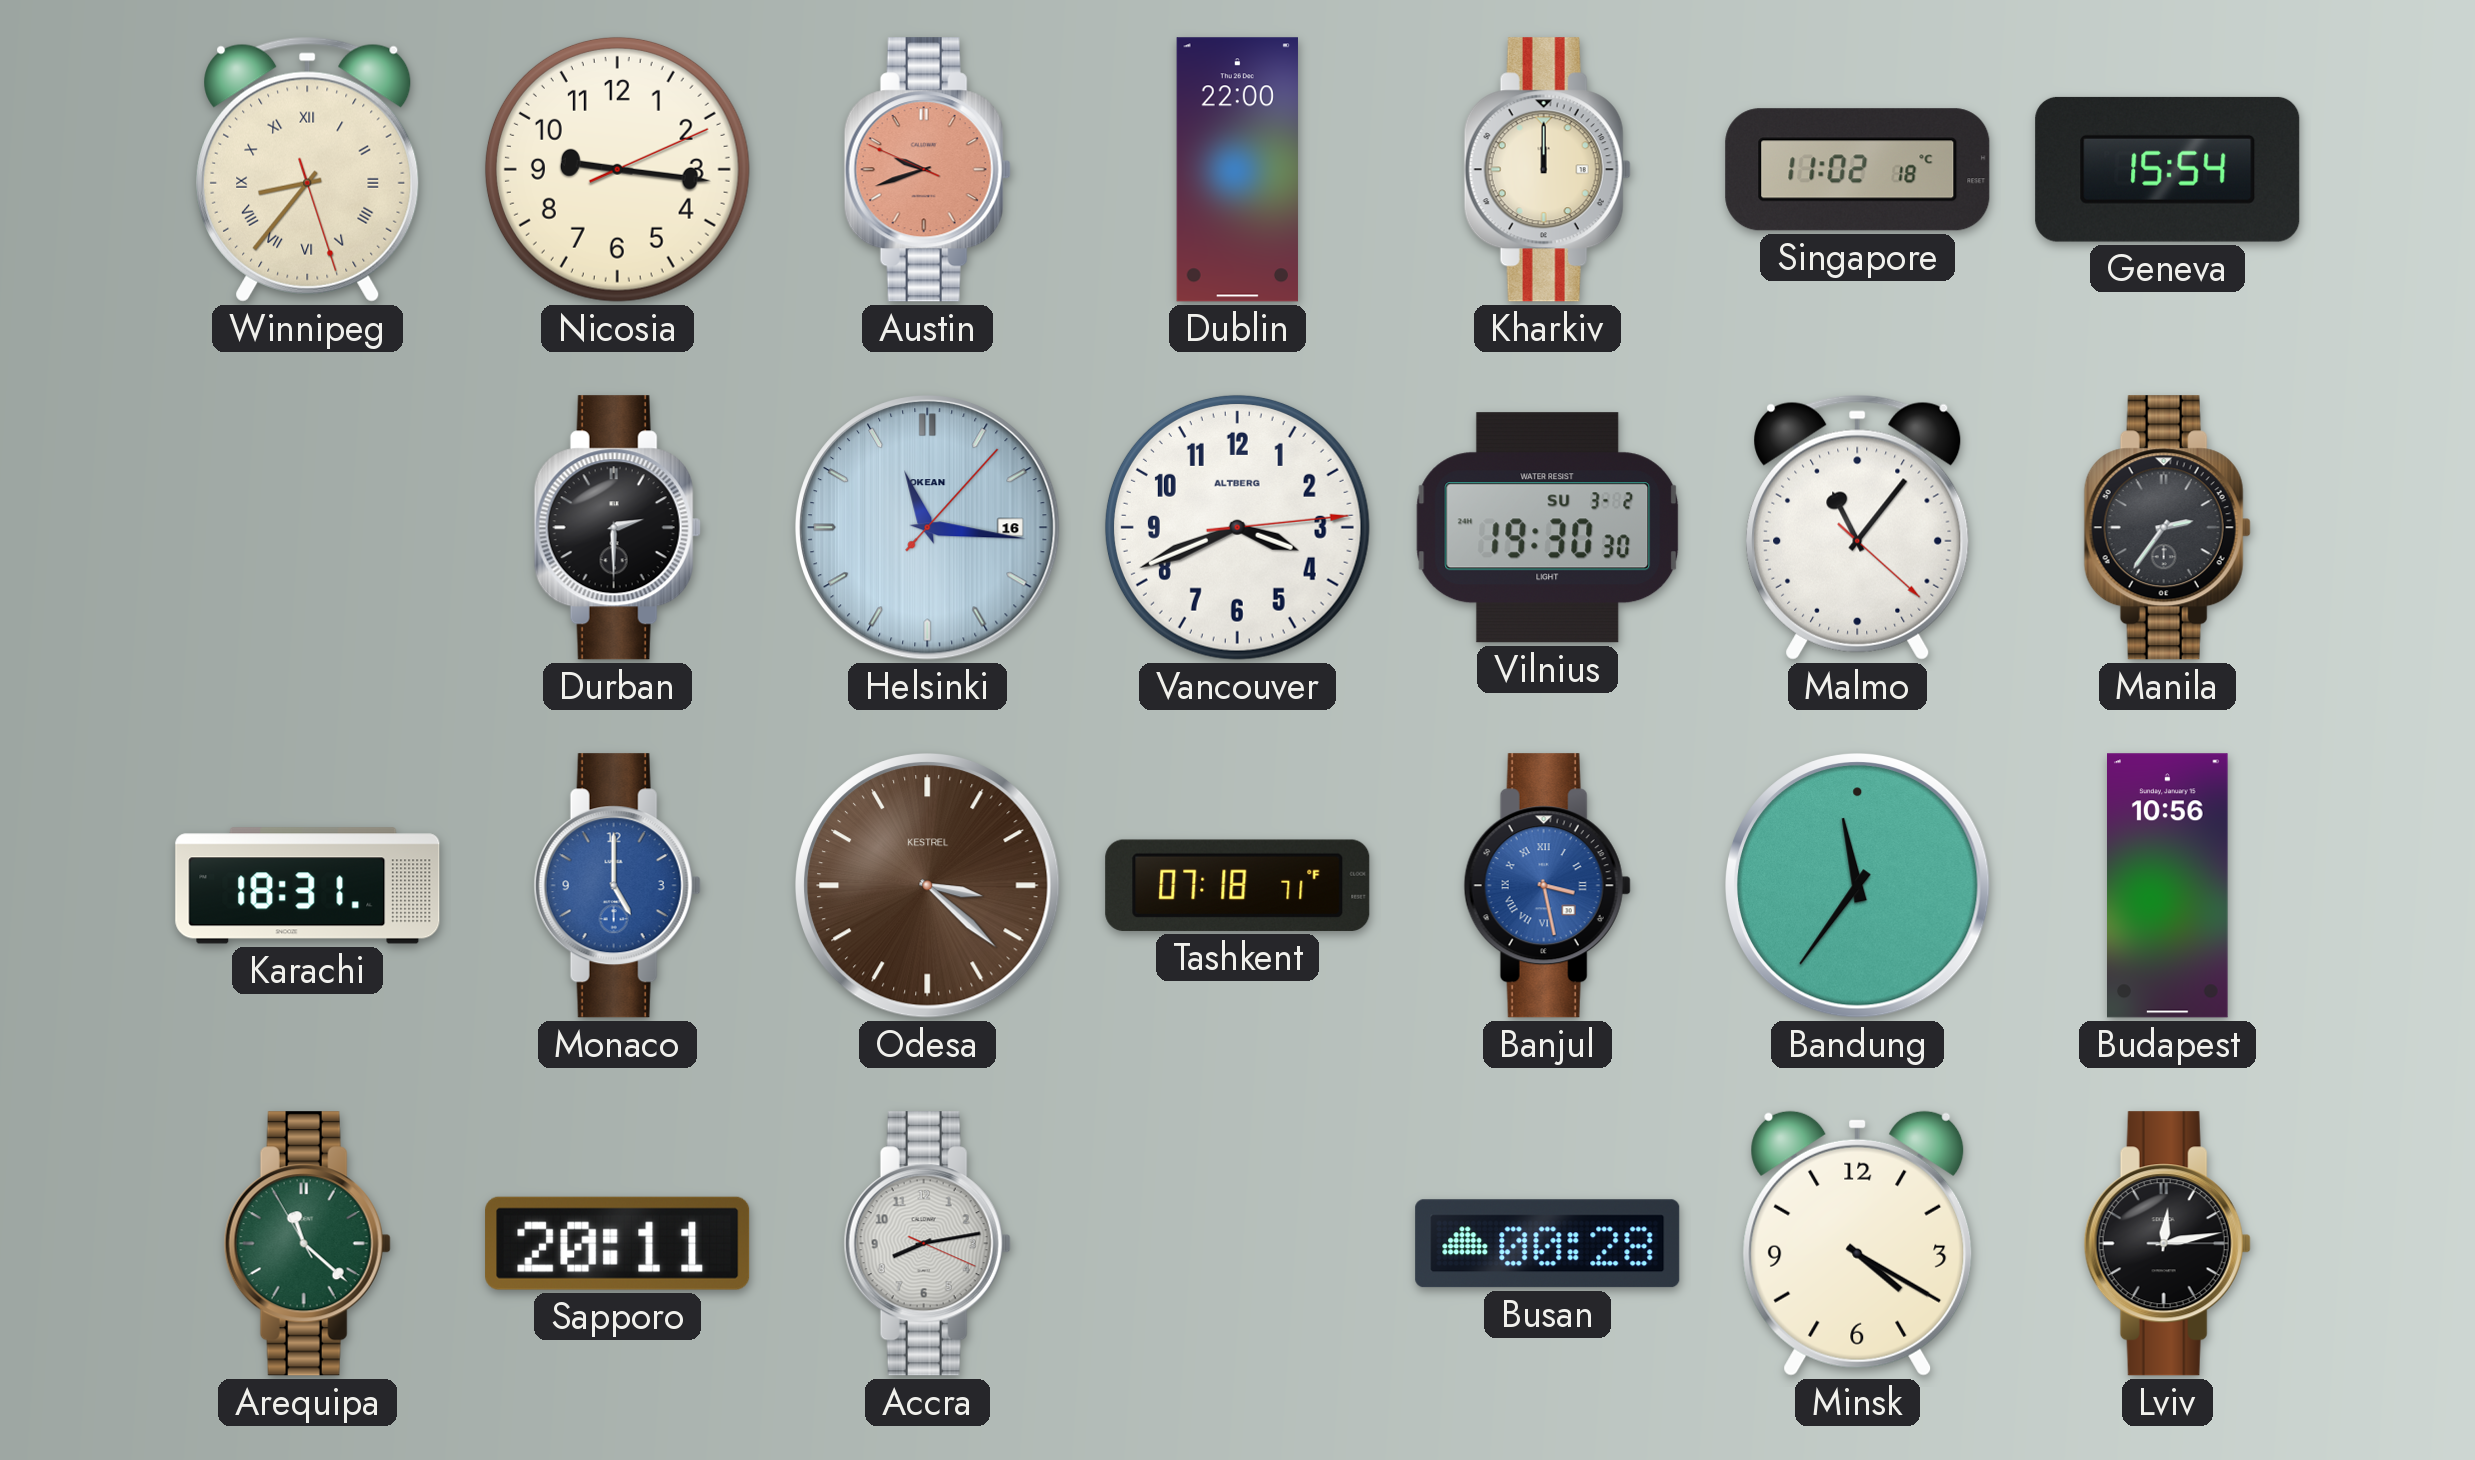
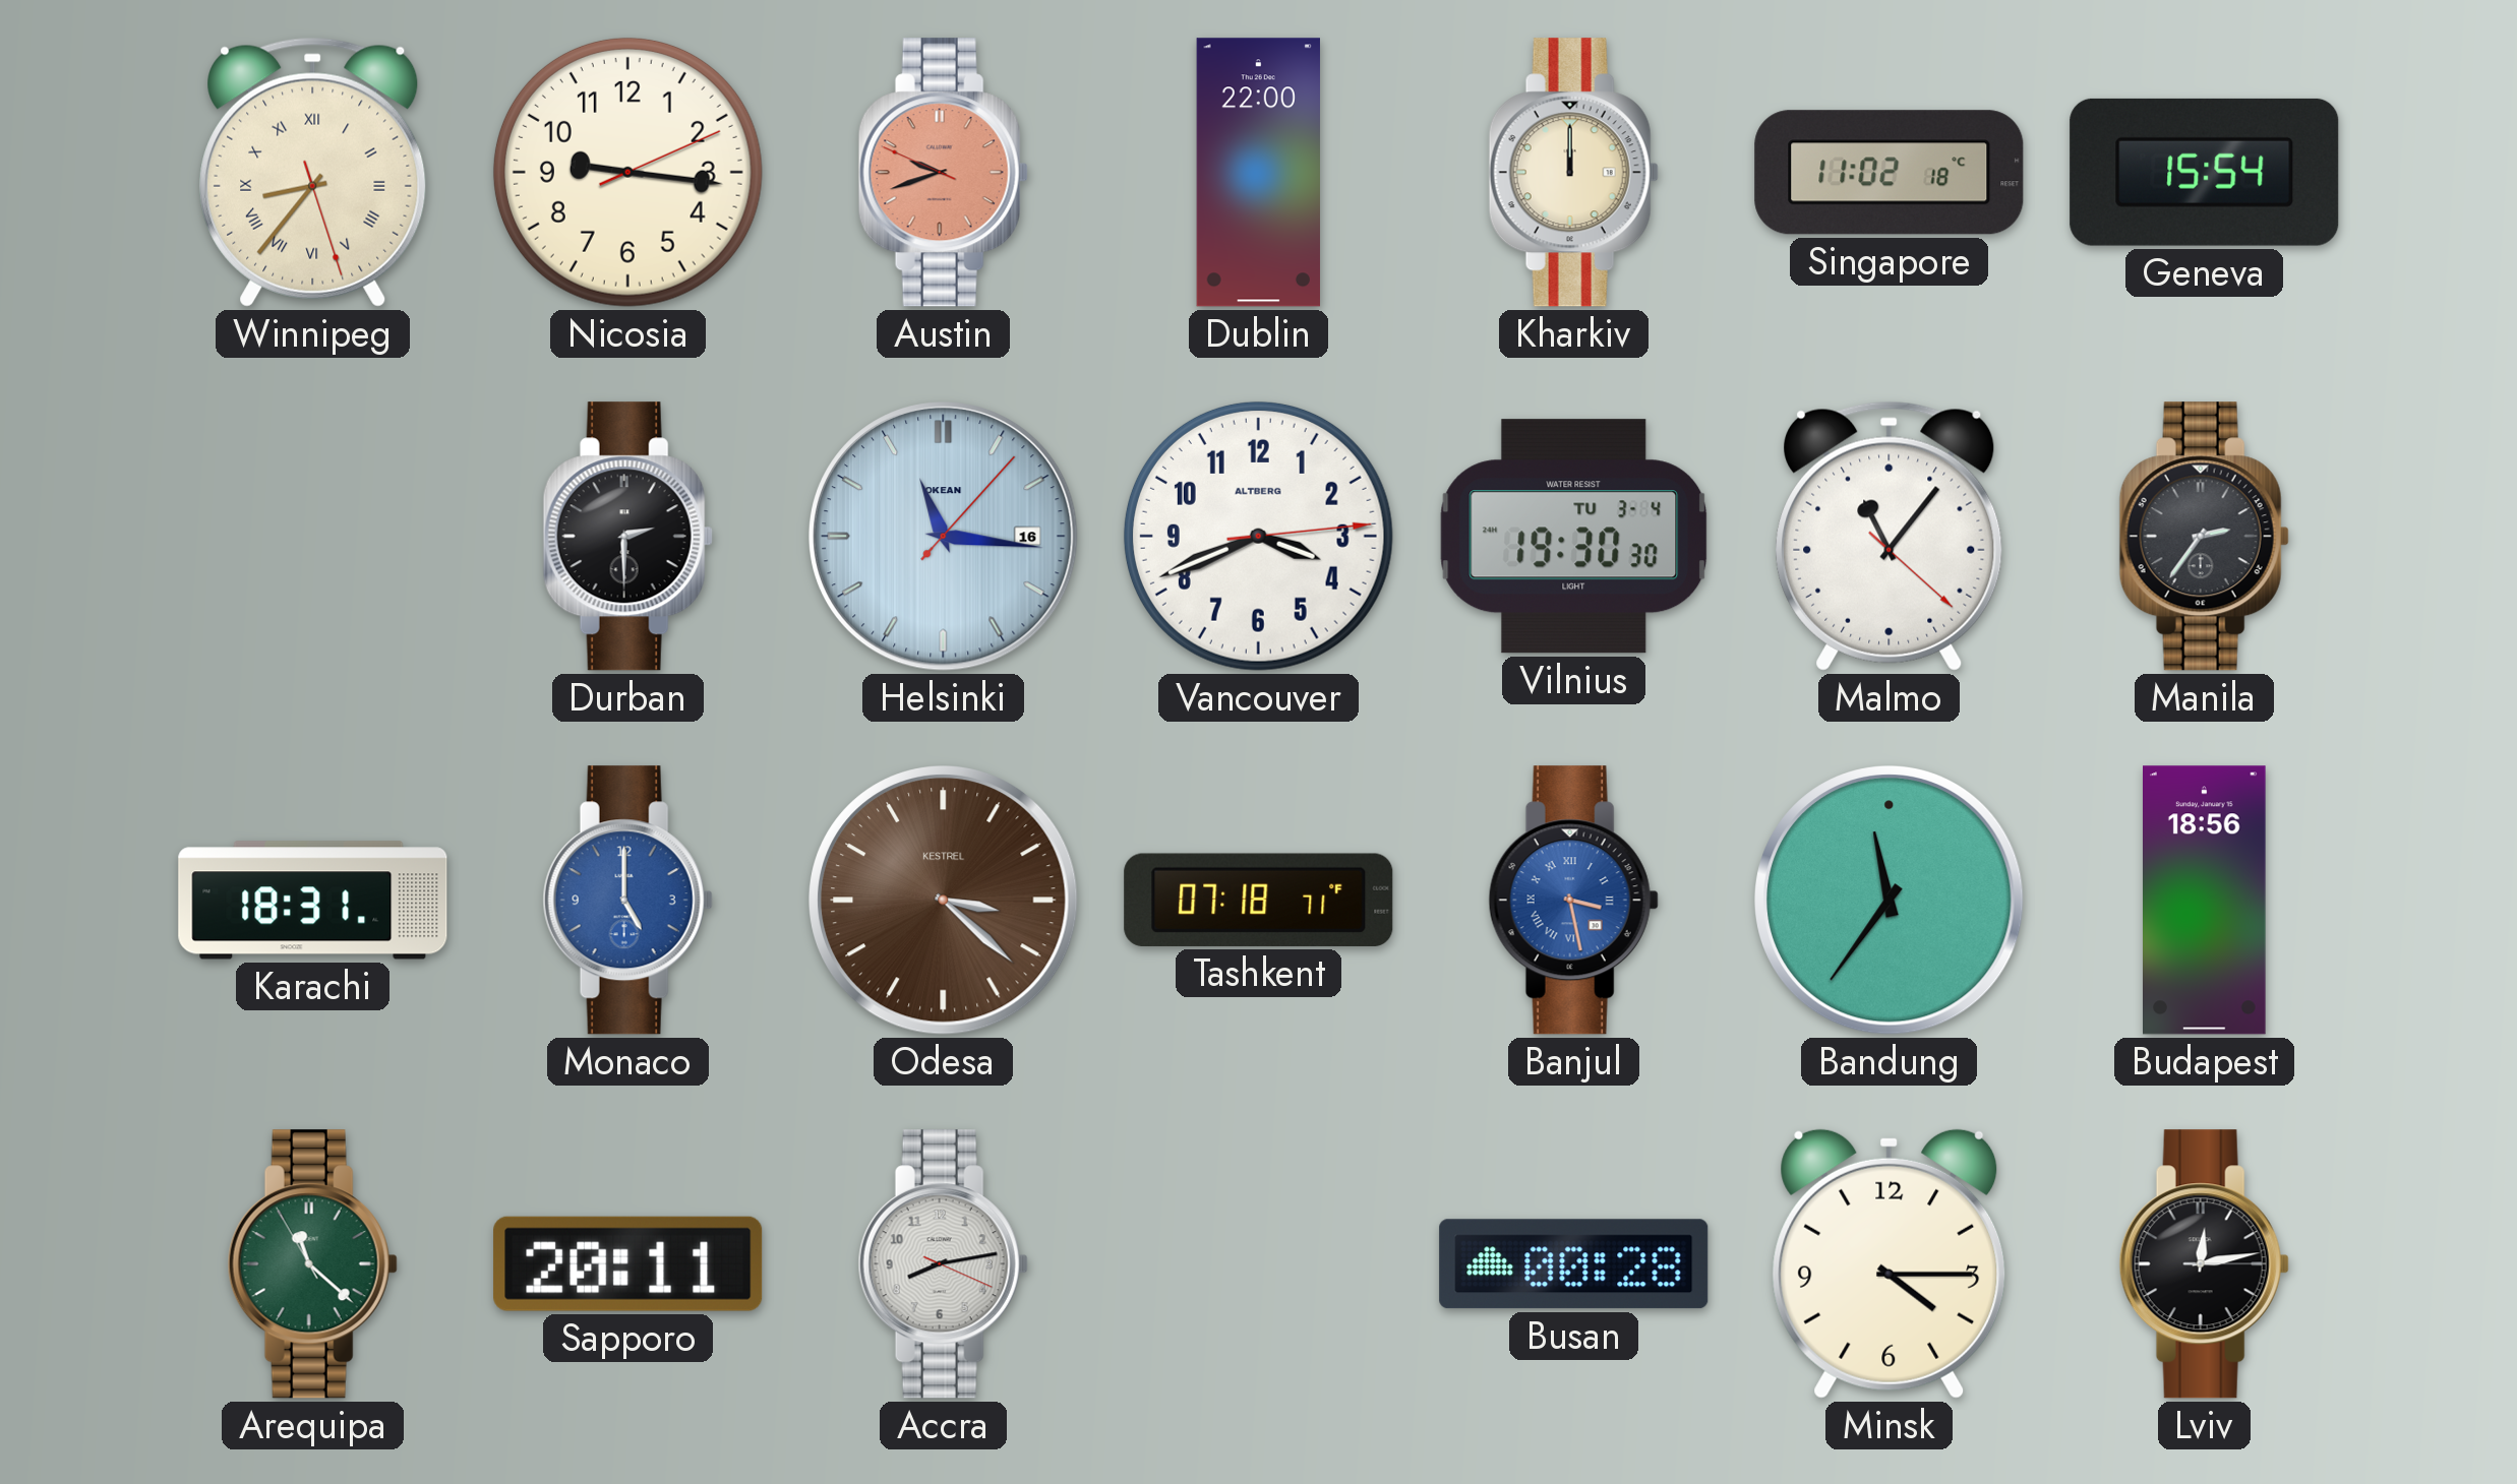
Vilnius date: SU 3-2 -> TU 3-4
Budapest: 10:56 -> 18:56
Minsk: 4:20 -> 4:15
